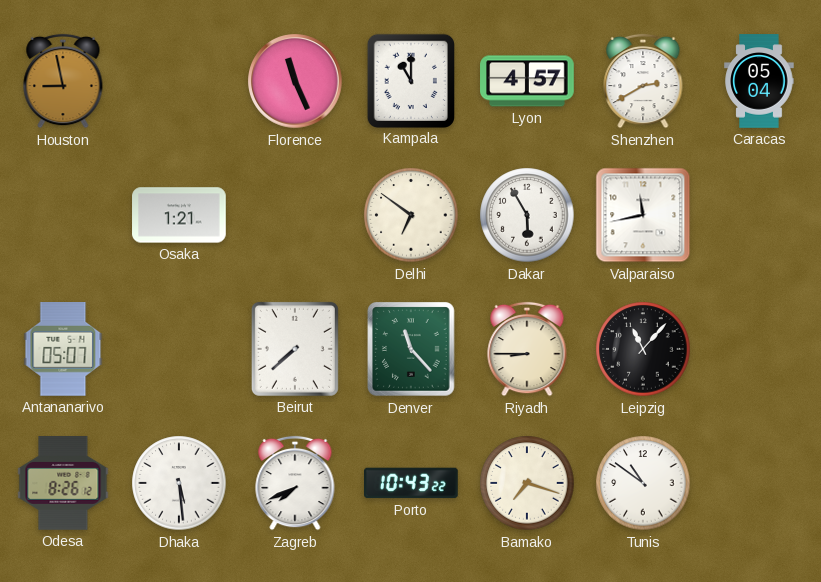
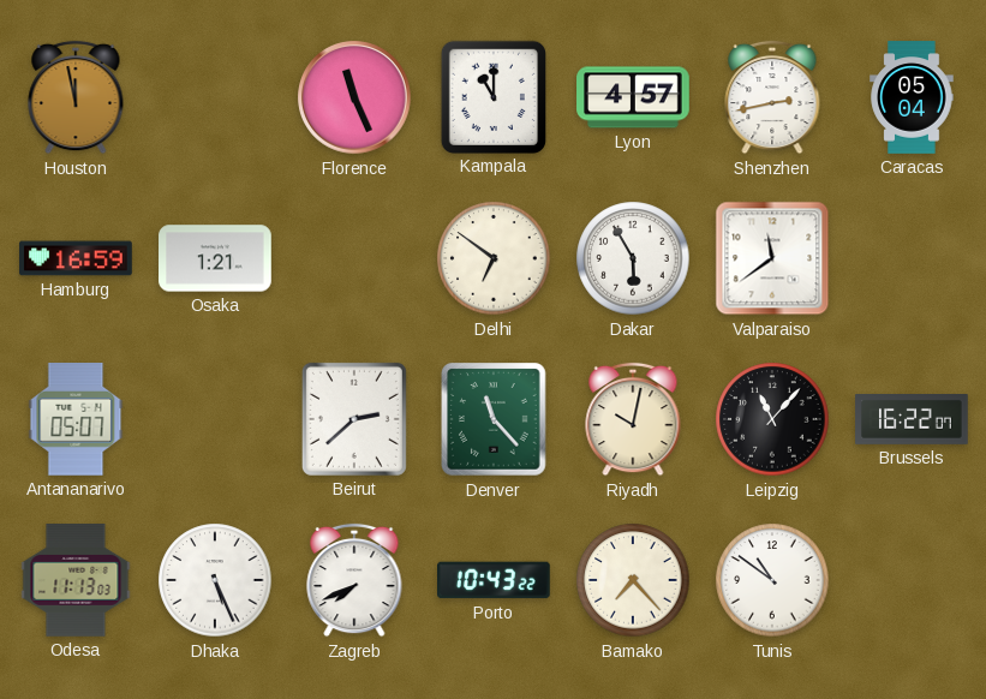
Houston: 8:58 -> 11:58
Shenzhen: 2:40 -> 2:43
Hamburg: none -> 16:59
Valparaiso: 11:43 -> 11:39
Beirut: 7:38 -> 2:38
Riyadh: 8:45 -> 10:02
Brussels: none -> 16:22
Odesa: 8:26 -> 11:13
Dhaka: 5:29 -> 5:26
Bamako: 7:18 -> 7:23
